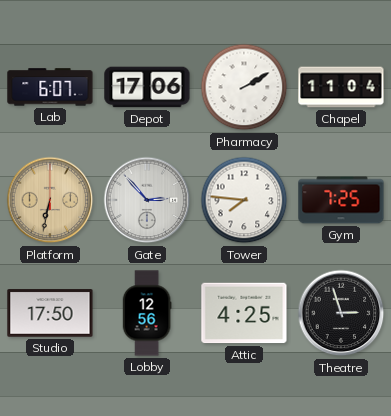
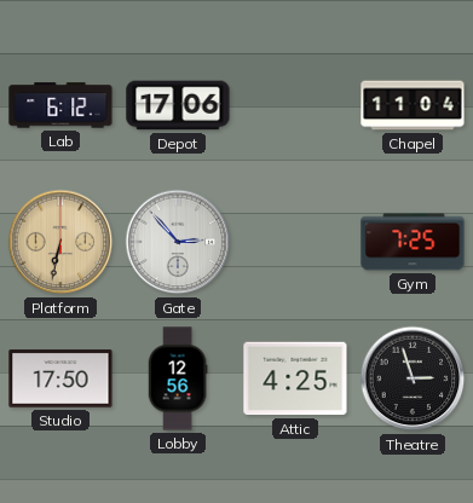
Lab: 6:07 -> 6:12
Pharmacy: 2:10 -> none
Tower: 7:46 -> none
